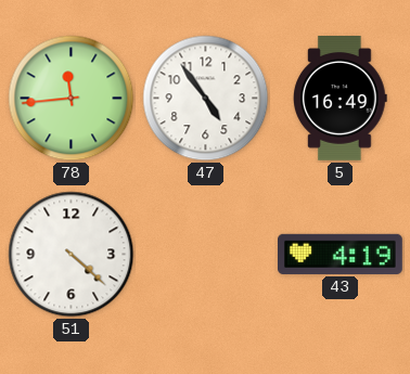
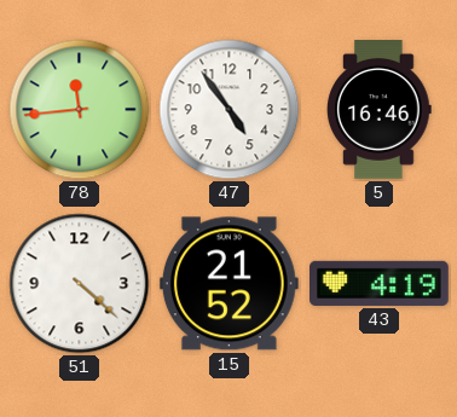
5: 16:49 -> 16:46
15: none -> 21:52
